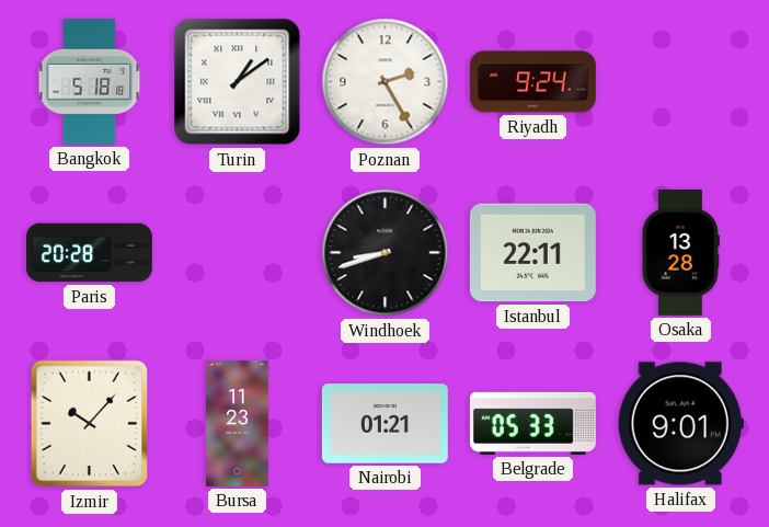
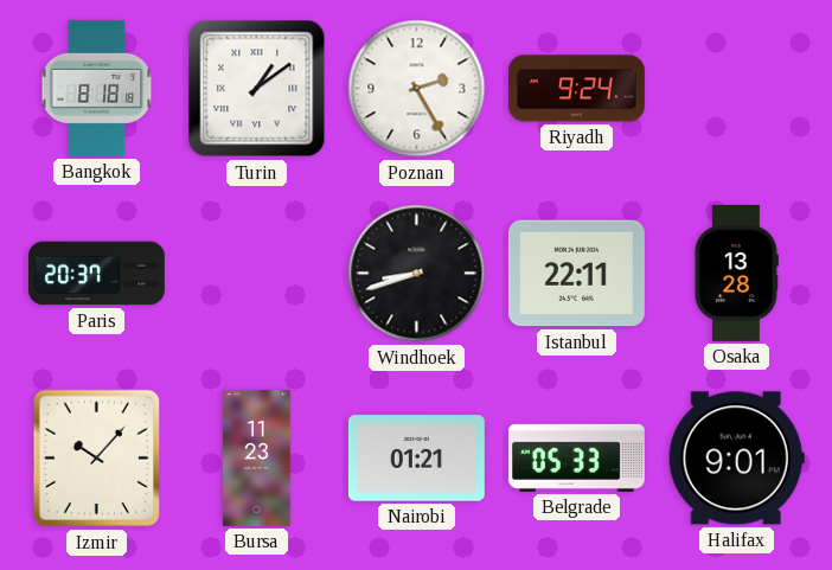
Bangkok: 5:18 -> 8:18
Paris: 20:28 -> 20:37
